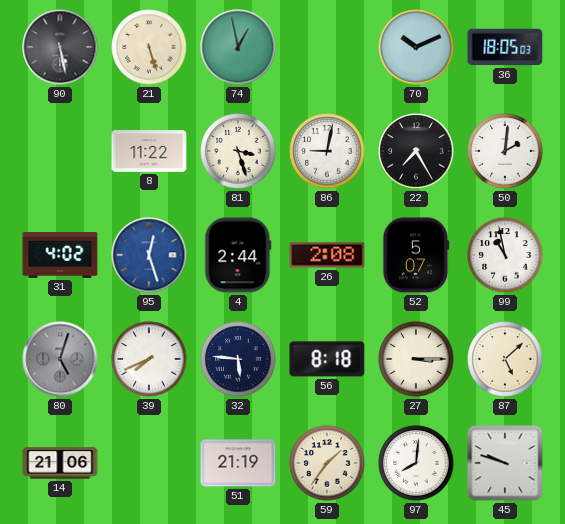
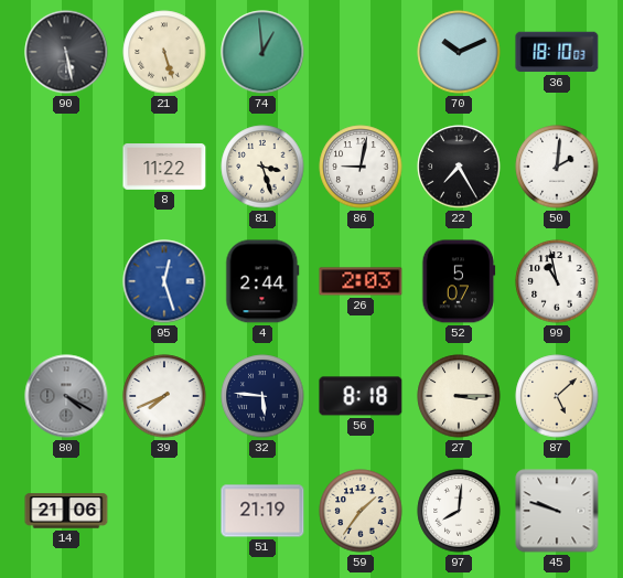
74: 12:58 -> 12:59
36: 18:05 -> 18:10
31: 4:02 -> none
26: 2:08 -> 2:03
80: 5:03 -> 4:20
